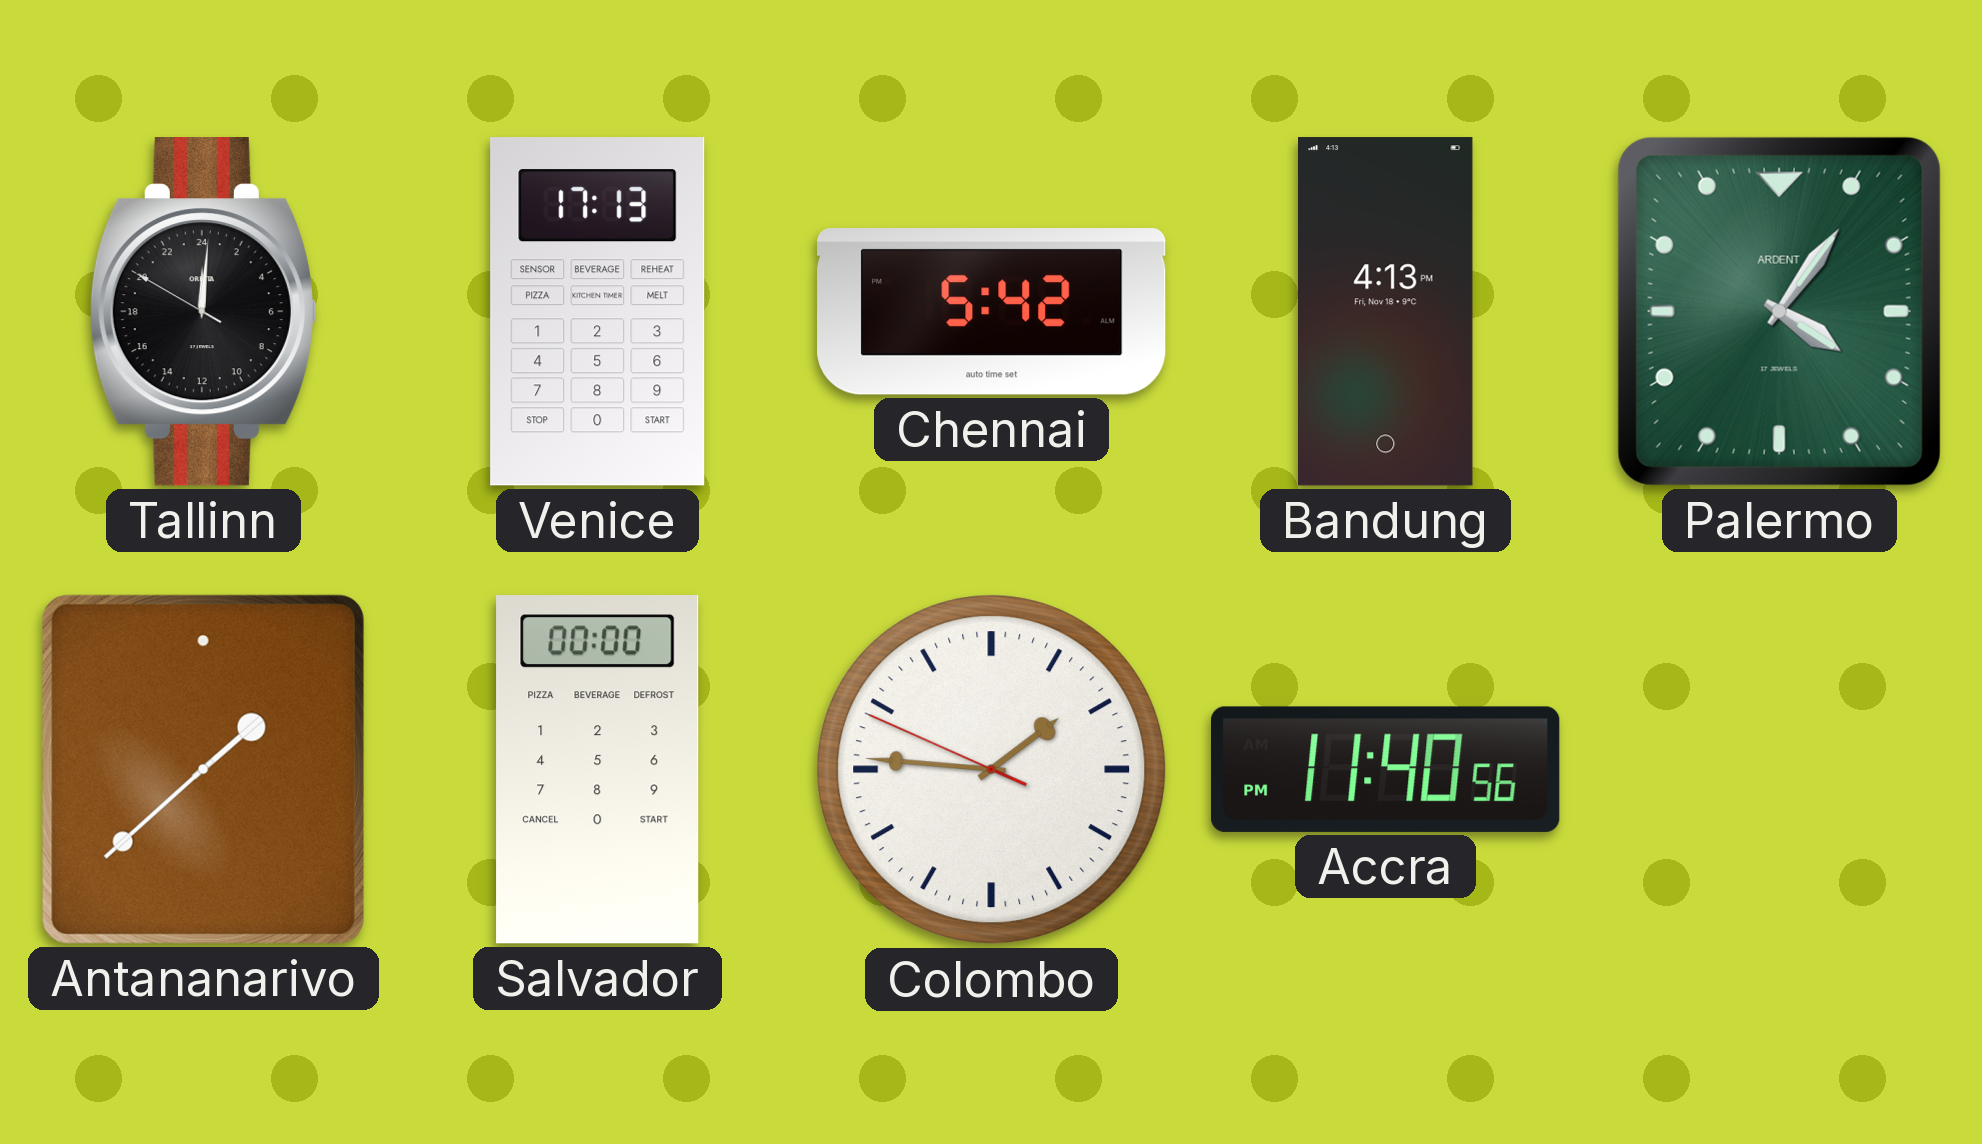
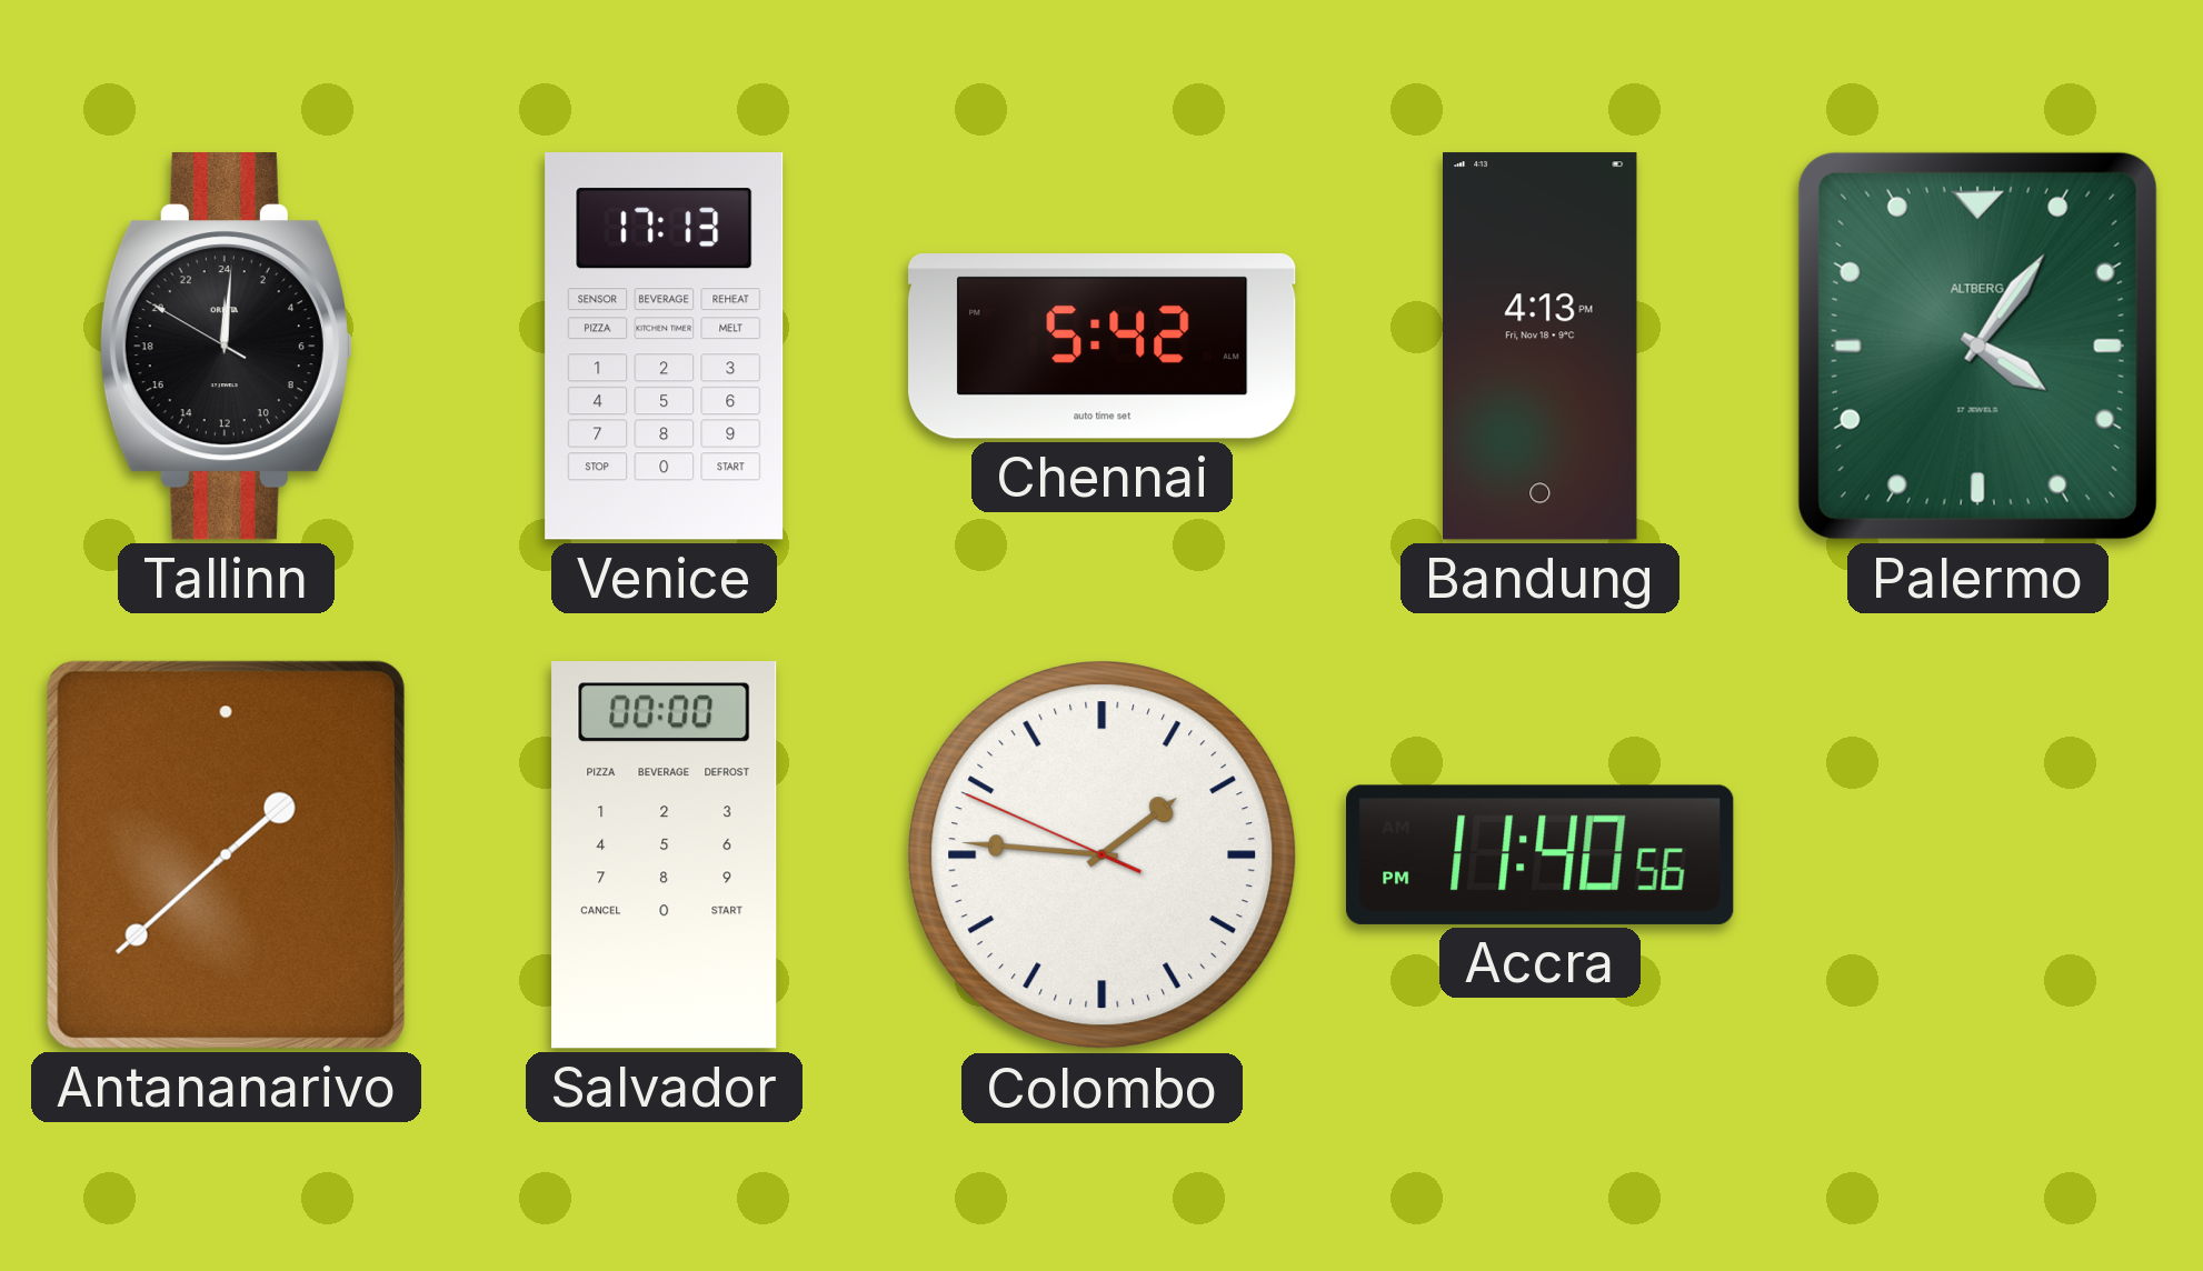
Palermo brand: ARDENT -> ALTBERG
